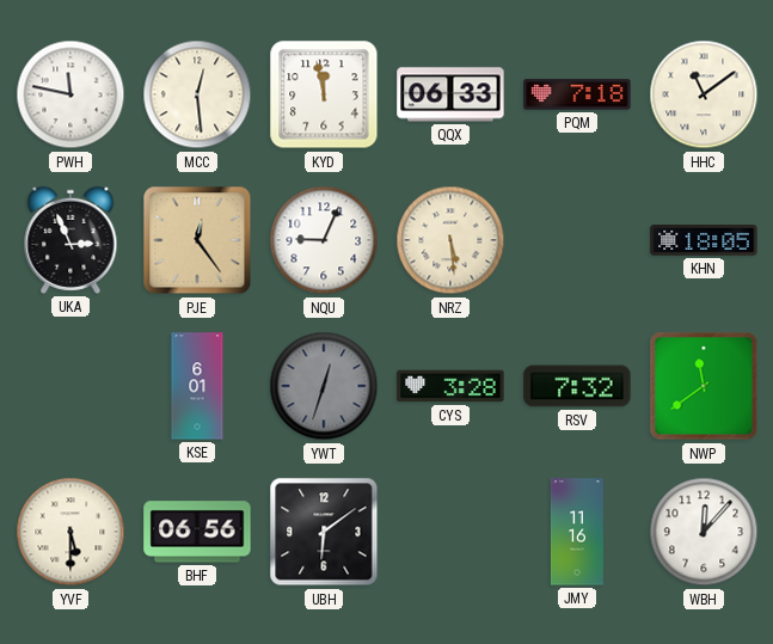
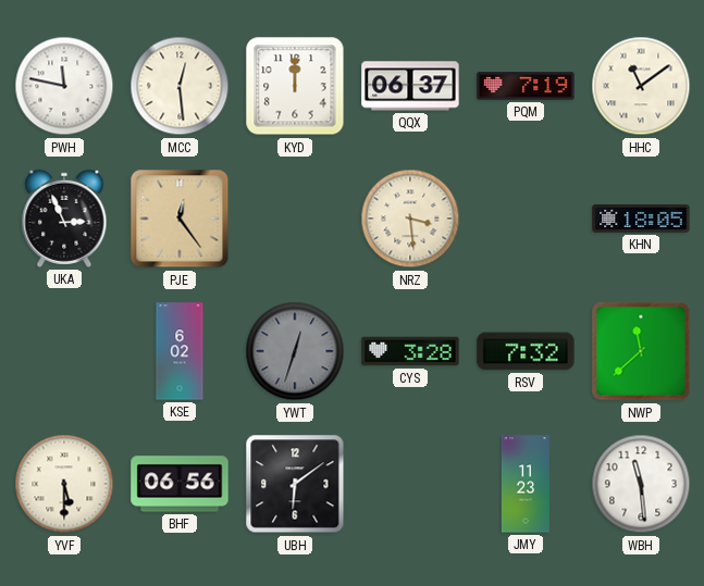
KYD: 11:58 -> 12:00
QQX: 06:33 -> 06:37
PQM: 7:18 -> 7:19
NQU: 9:04 -> none
NRZ: 5:29 -> 3:29
KSE: 6:01 -> 6:02
NWP: 11:39 -> 11:38
JMY: 11:16 -> 11:23
WBH: 12:07 -> 11:29
